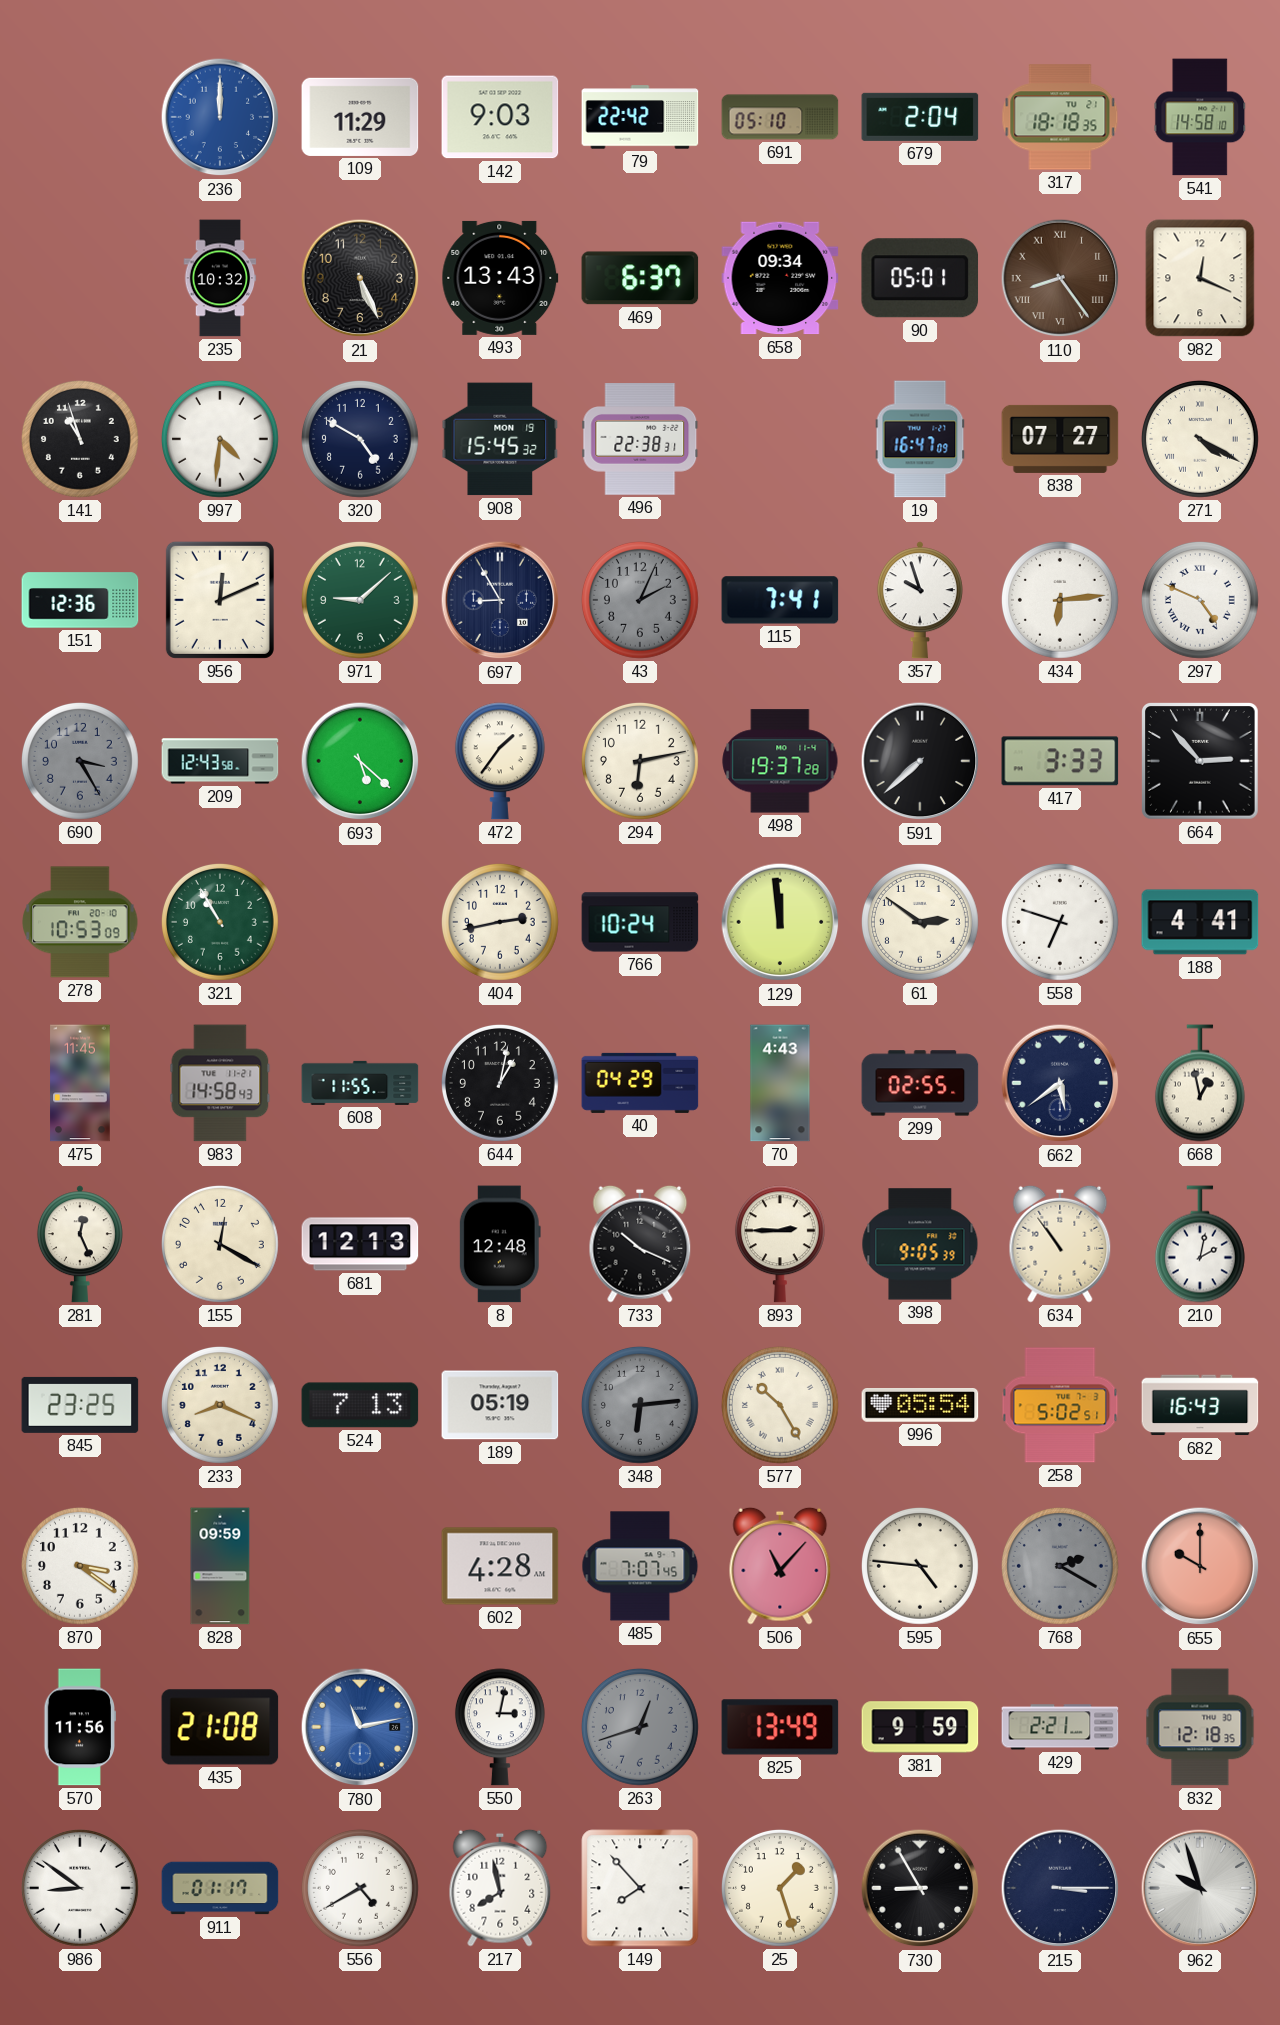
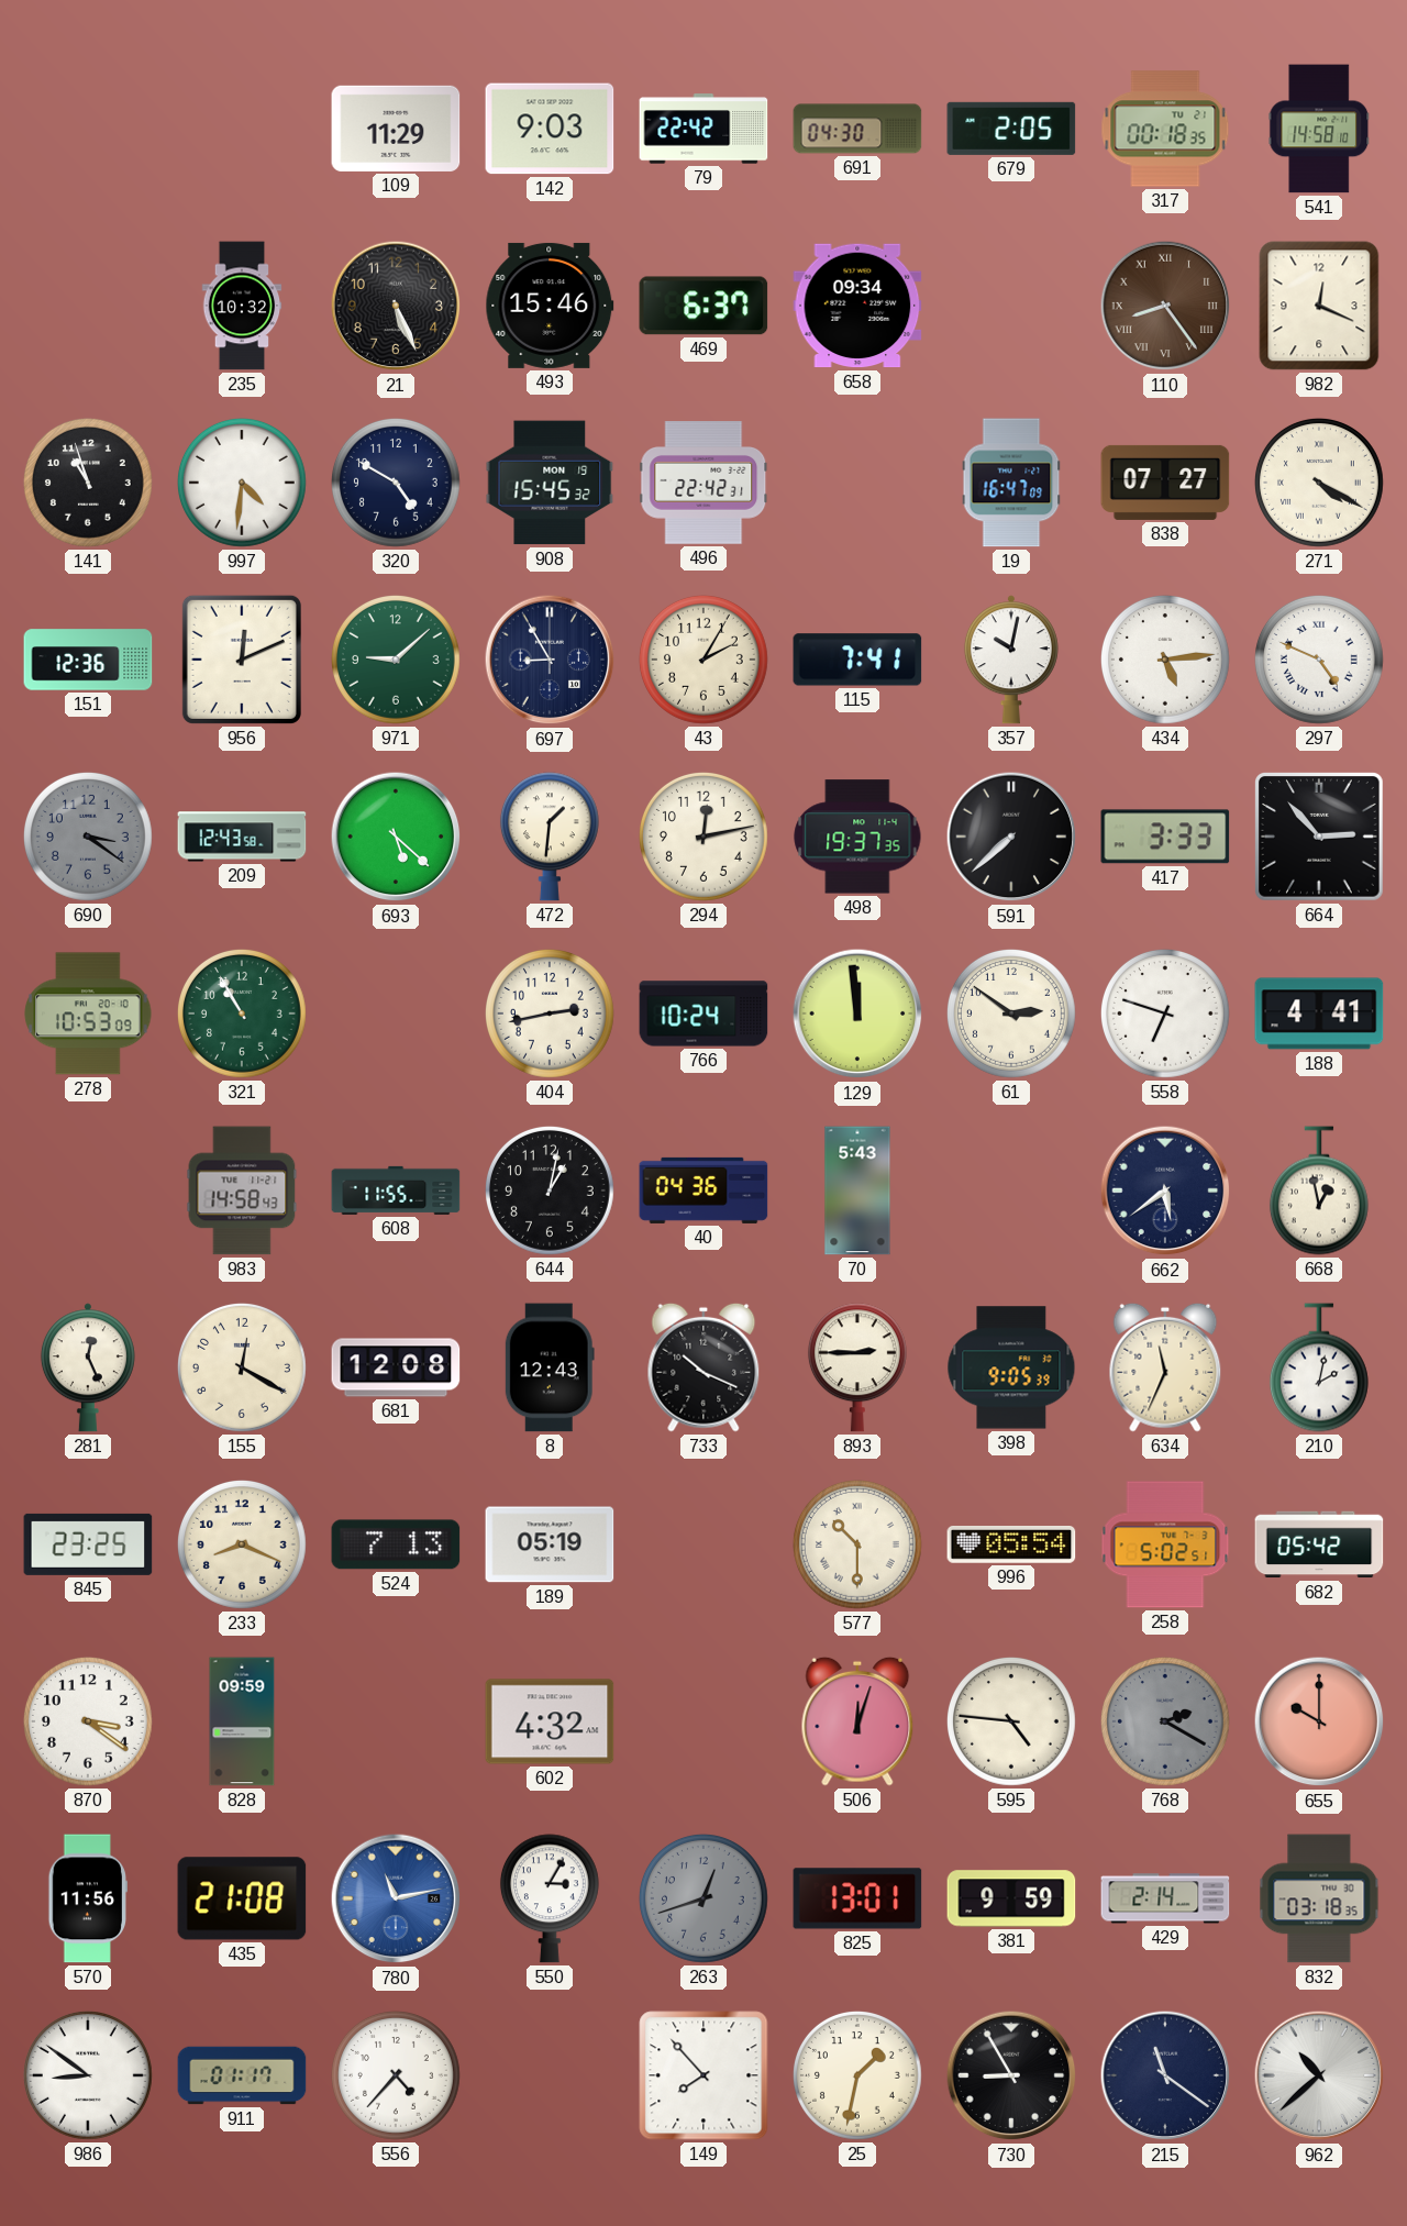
236: 12:00 -> none
691: 05:10 -> 04:30
679: 2:04 -> 2:05
317: 18:18 -> 00:18
493: 13:43 -> 15:46
90: 05:01 -> none
496: 22:38 -> 22:42
43: 2:04 -> 2:05
43 dial: grey -> cream
357: 9:57 -> 10:02
434: 6:14 -> 5:14
690: 3:25 -> 3:21
472: 1:36 -> 1:31
294: 6:13 -> 12:13
498: 19:37:28 -> 19:37:35
475: 11:45 -> none
40: 04:29 -> 04:36
70: 4:43 -> 5:43
299: 02:55 -> none
681: 12:13 -> 12:08
8: 12:48 -> 12:43
634: 10:54 -> 11:34
348: 6:14 -> none
577: 10:25 -> 10:30
682: 16:43 -> 05:42
602: 4:28 -> 4:32
485: 7:07 -> none
506: 11:07 -> 12:03
550: 3:02 -> 3:05
825: 13:49 -> 13:01
429: 2:21 -> 2:14
832: 12:18 -> 03:18
556: 4:40 -> 4:37
217: 7:58 -> none
25: 1:27 -> 1:32
215: 3:15 -> 11:21
962: 9:57 -> 10:38
